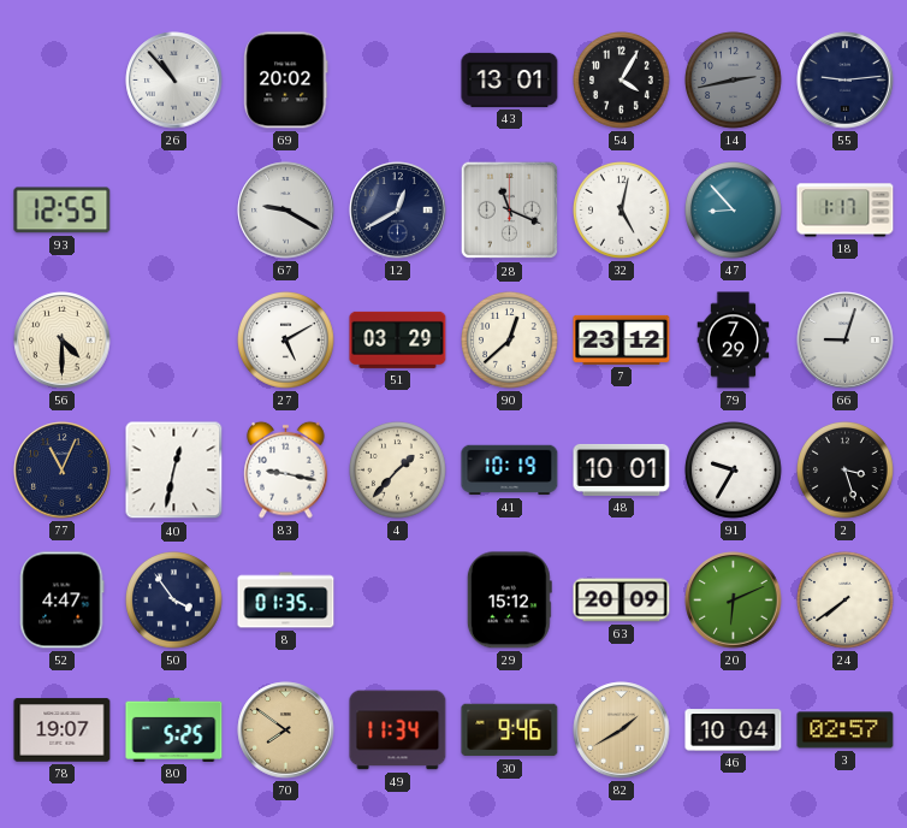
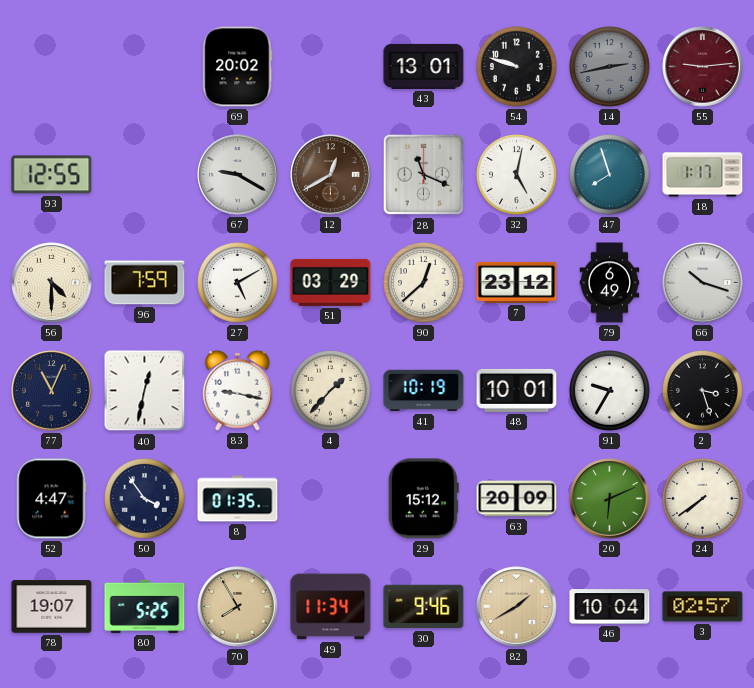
26: 10:53 -> none
54: 4:05 -> 9:48
55 dial: navy -> burgundy
12 dial: navy -> brown
47: 8:53 -> 7:57
96: none -> 7:59
79: 7:29 -> 6:49
66: 9:03 -> 10:18
70: 7:51 -> 7:55
